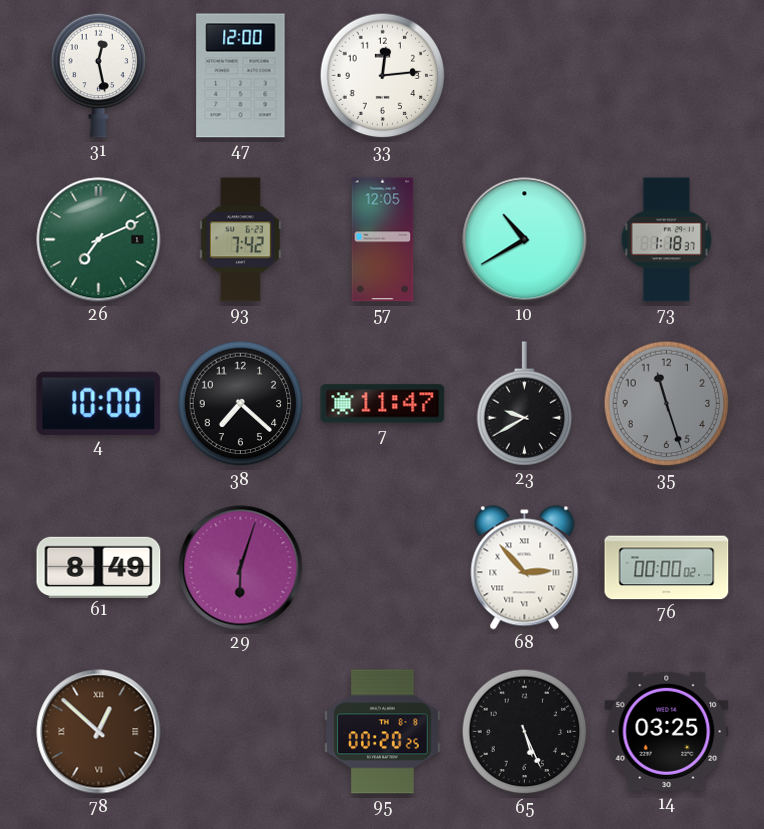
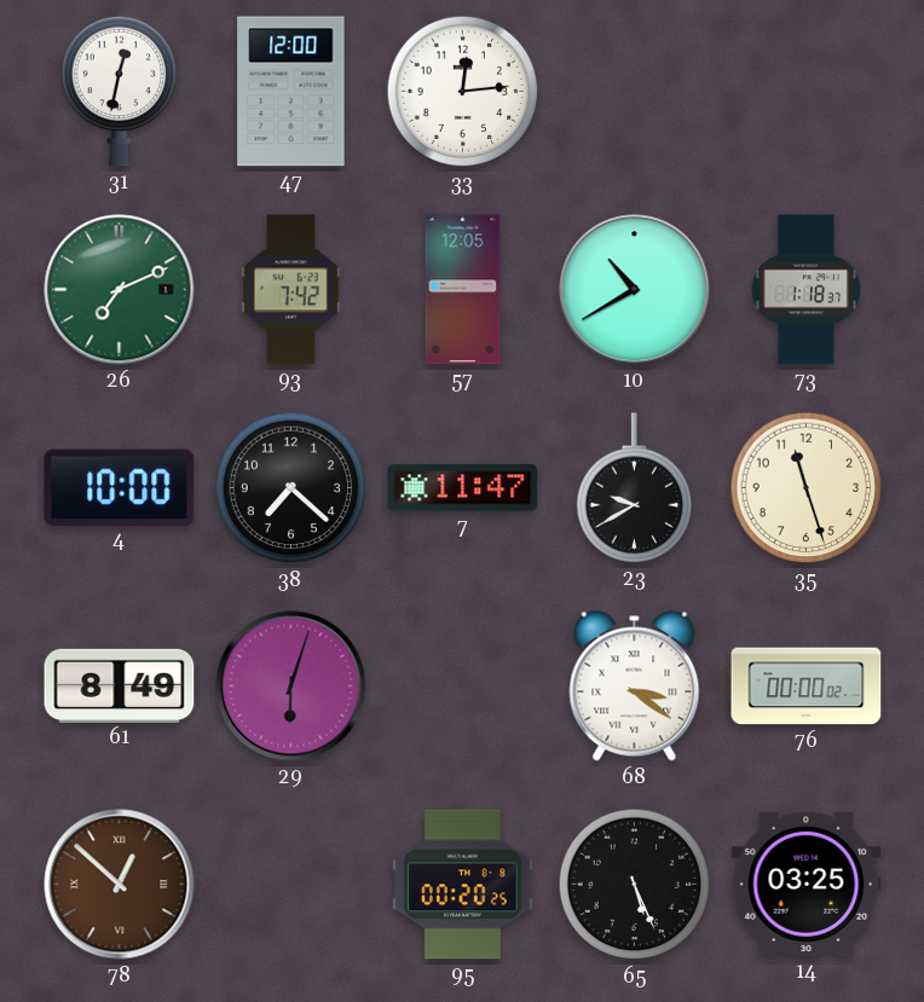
31: 12:28 -> 12:32
35 dial: grey -> cream
68: 2:53 -> 3:21
